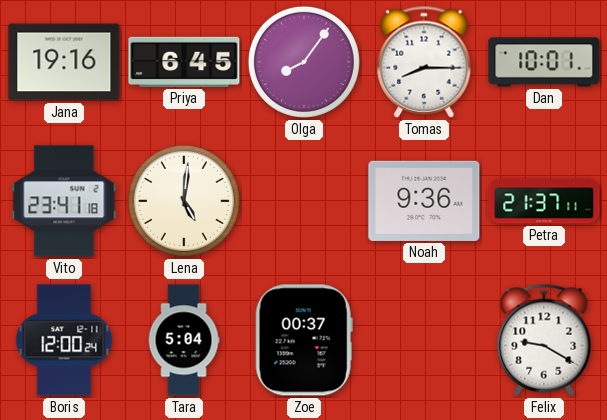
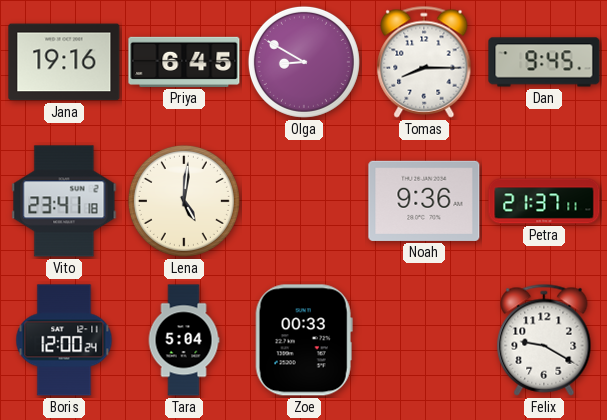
Olga: 8:06 -> 8:50
Dan: 10:01 -> 9:45
Zoe: 00:37 -> 00:33
